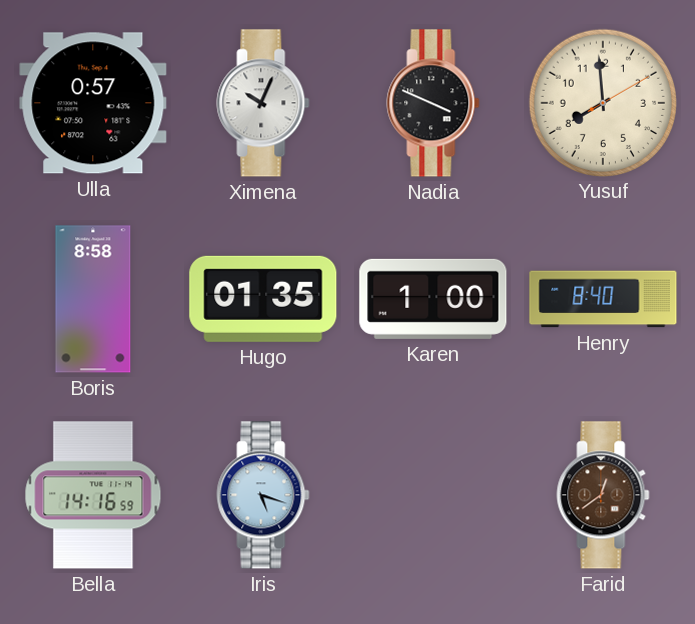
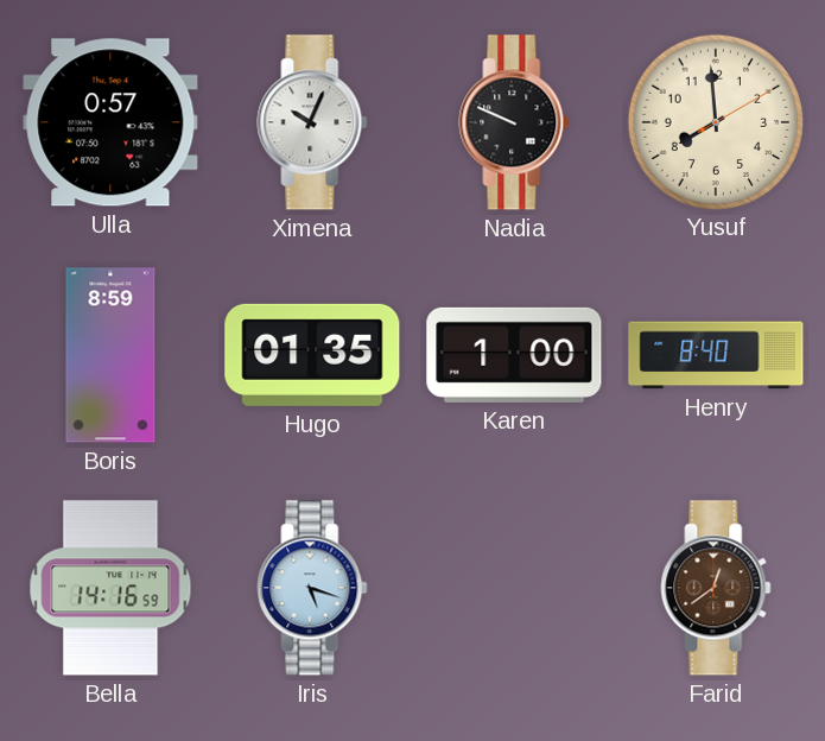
Nadia: 3:49 -> 9:49
Boris: 8:58 -> 8:59
